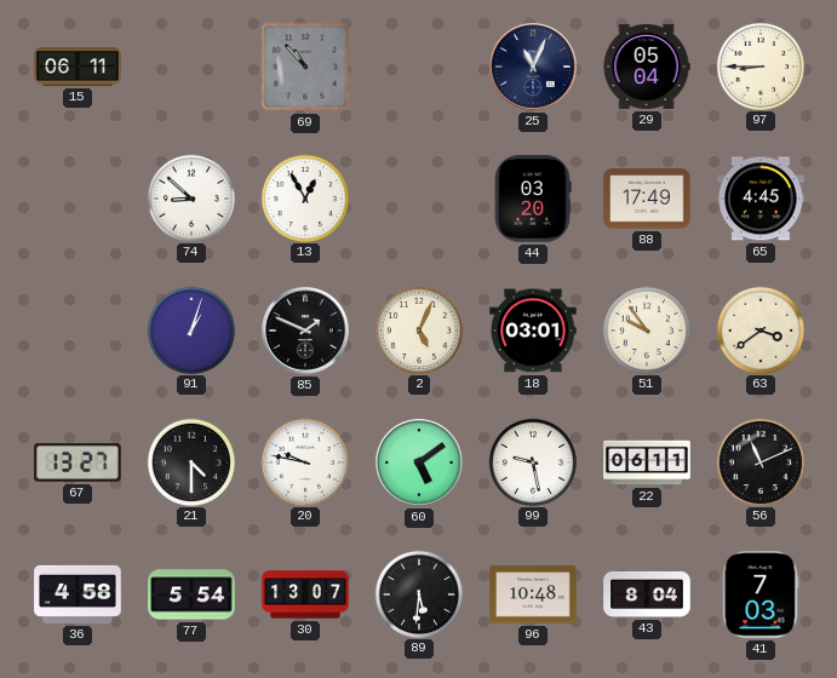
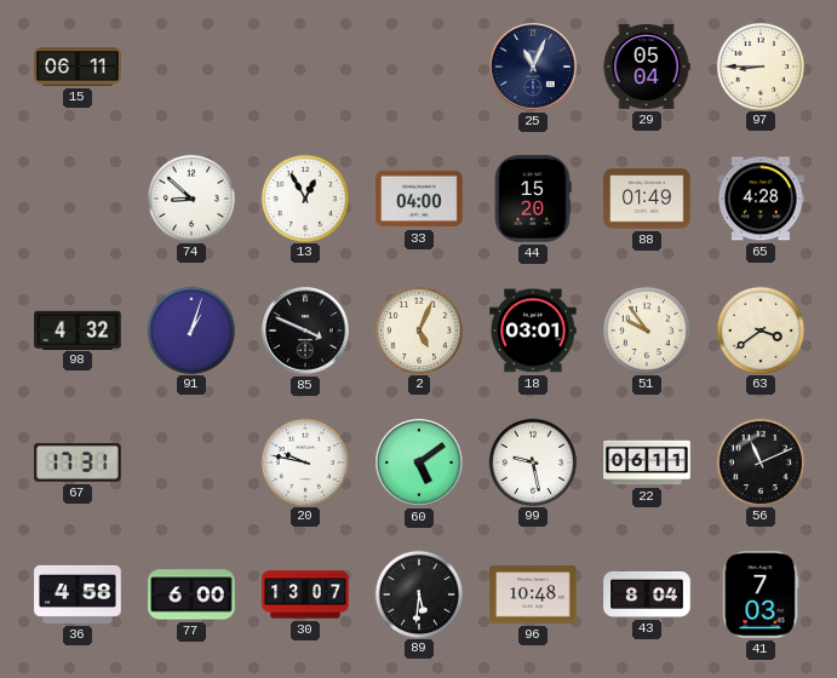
69: 10:53 -> none
33: none -> 04:00
44: 03:20 -> 15:20
88: 17:49 -> 01:49
65: 4:45 -> 4:28
98: none -> 4:32
85: 1:49 -> 3:49
67: 13:27 -> 17:31
21: 4:30 -> none
77: 5:54 -> 6:00
